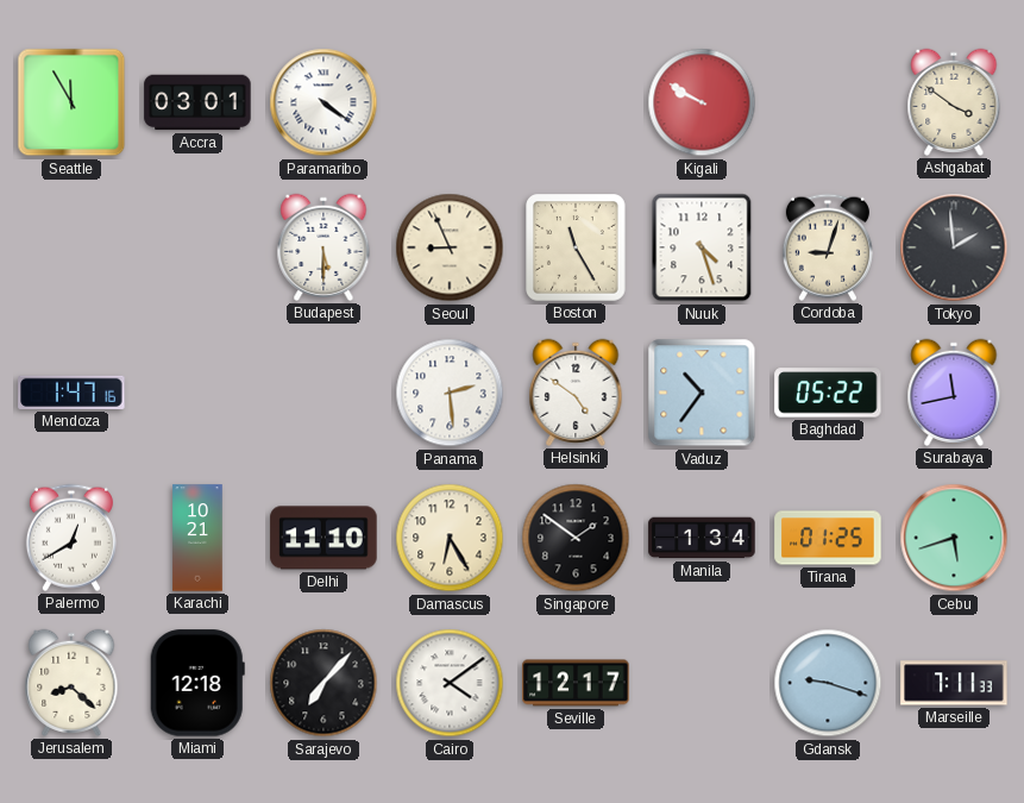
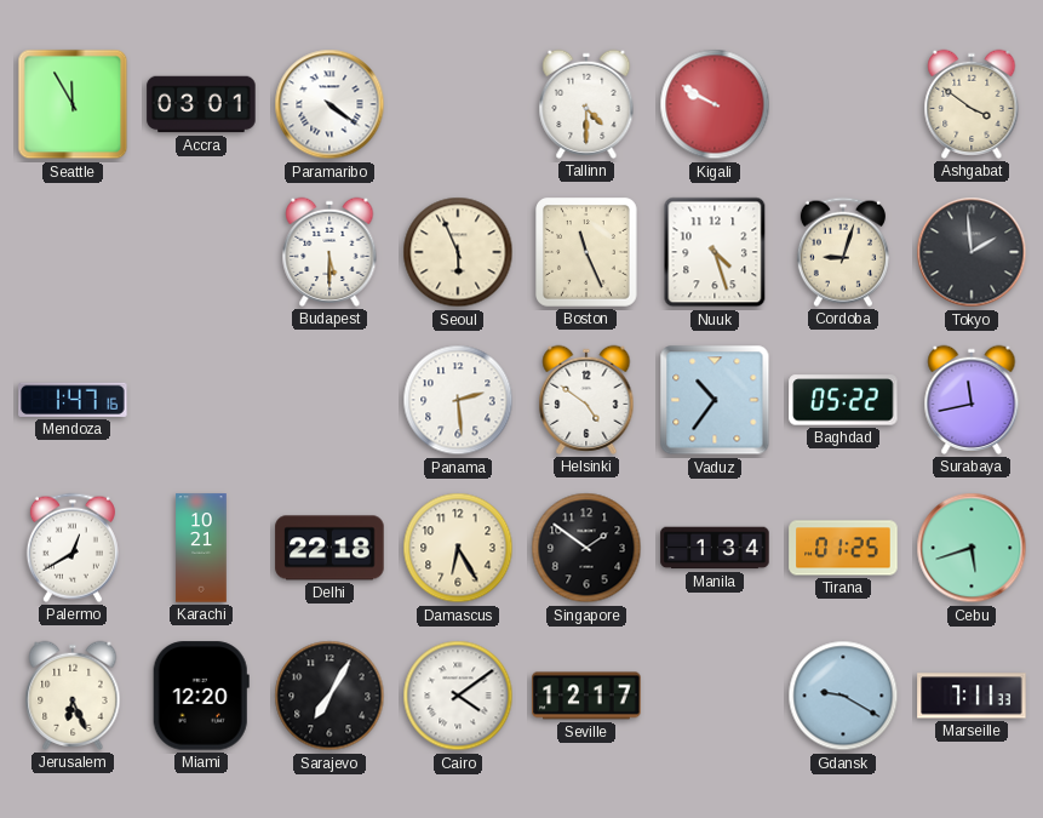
Tallinn: none -> 4:30
Seoul: 8:56 -> 5:56
Boston: 11:25 -> 11:26
Delhi: 11:10 -> 22:18
Jerusalem: 8:22 -> 6:26
Miami: 12:18 -> 12:20
Sarajevo: 7:07 -> 7:05
Gdansk: 9:18 -> 9:20
